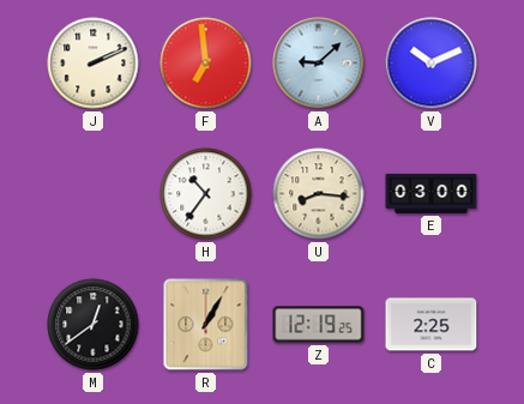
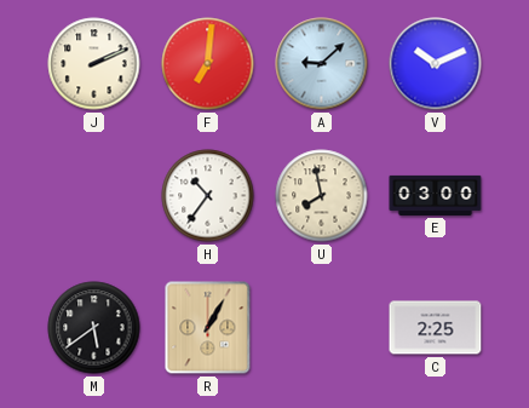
F: 6:59 -> 7:01
U: 8:16 -> 7:58
M: 12:39 -> 5:39
Z: 12:19 -> none
